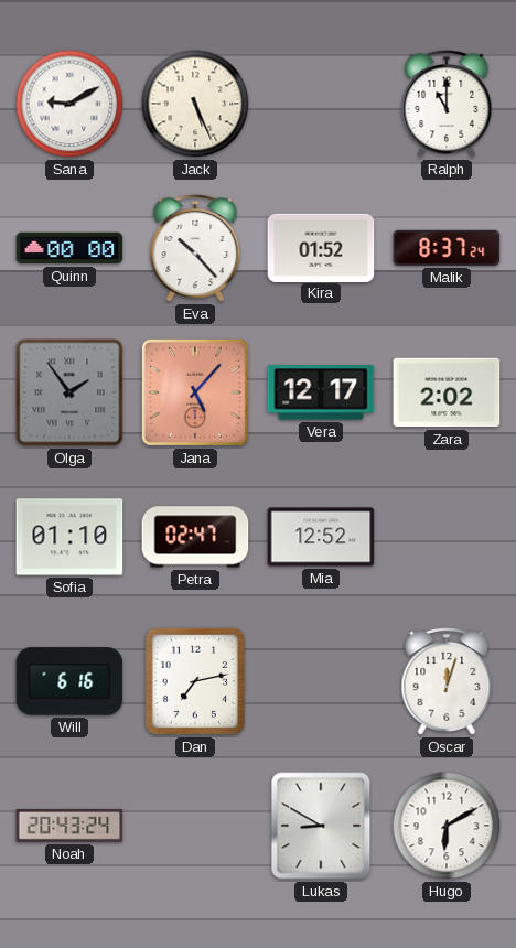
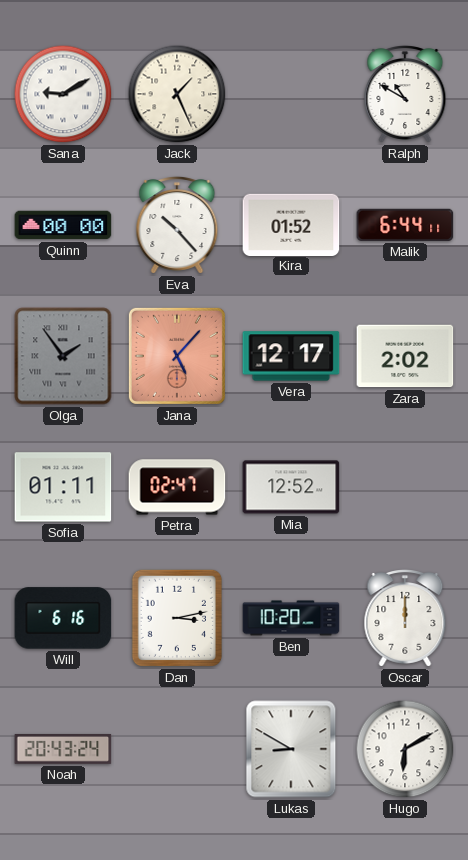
Jack: 5:26 -> 1:26
Ralph: 11:00 -> 10:50
Malik: 8:37 -> 6:44
Sofia: 01:10 -> 01:11
Dan: 7:13 -> 3:13
Ben: none -> 10:20
Oscar: 12:03 -> 12:00
